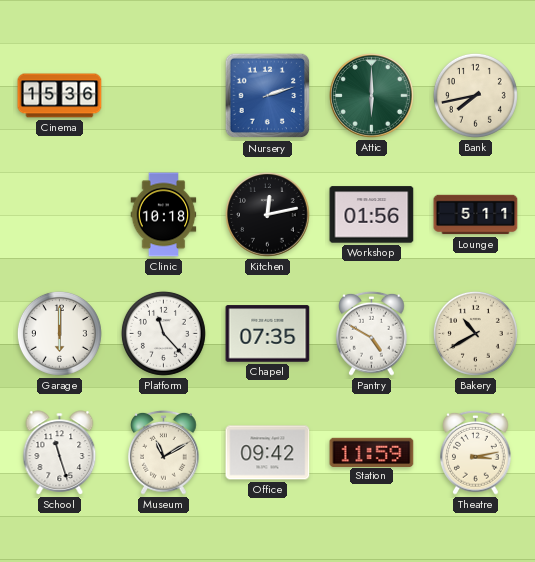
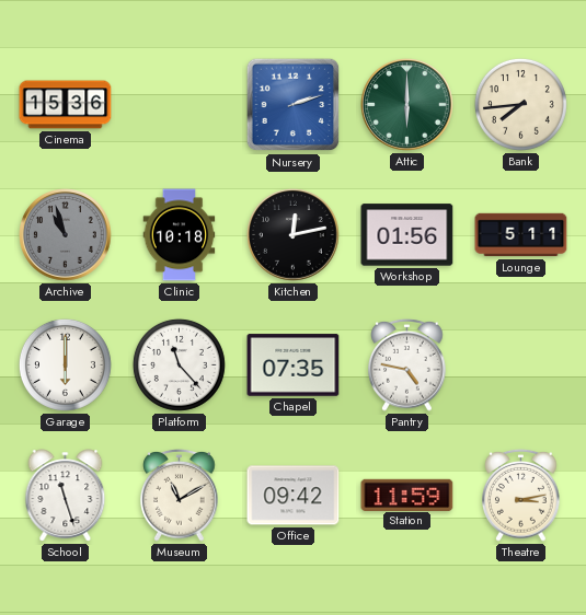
Bank: 7:43 -> 7:44
Archive: none -> 10:57
Pantry: 4:50 -> 4:47
Bakery: 10:40 -> none
